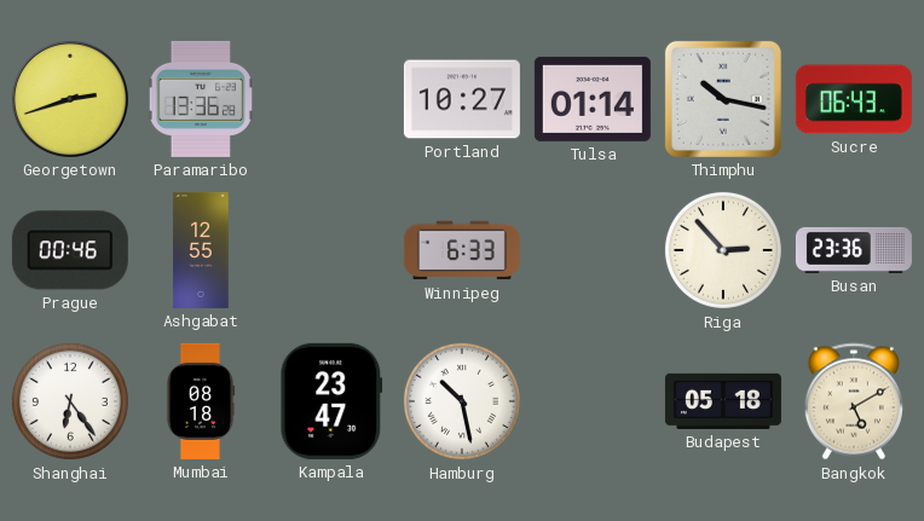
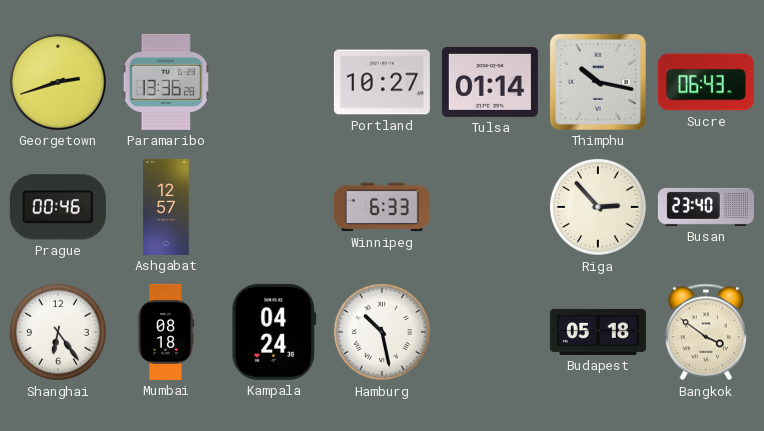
Ashgabat: 12:55 -> 12:57
Busan: 23:36 -> 23:40
Kampala: 23:47 -> 04:24
Bangkok: 5:10 -> 3:51
